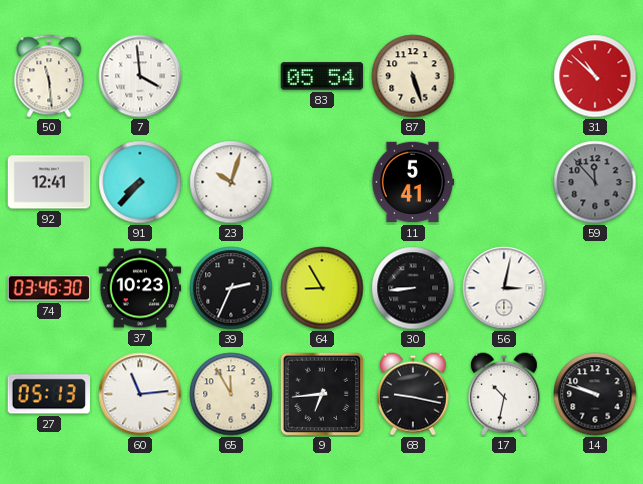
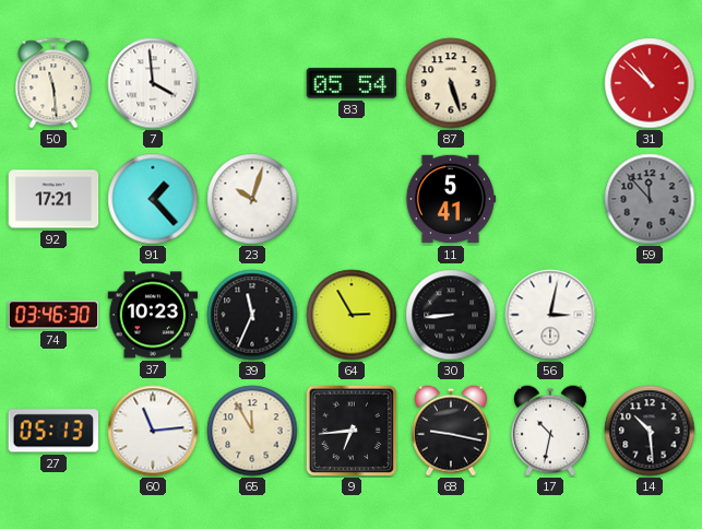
92: 12:41 -> 17:21
91: 7:37 -> 1:23
39: 2:34 -> 11:34
64: 8:55 -> 2:55
14: 9:48 -> 10:29
